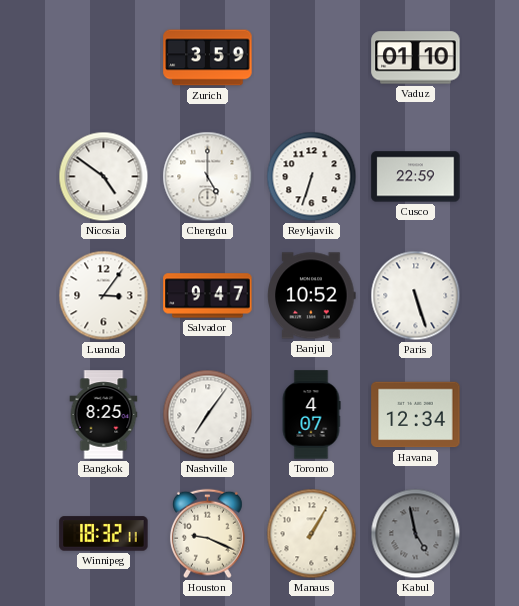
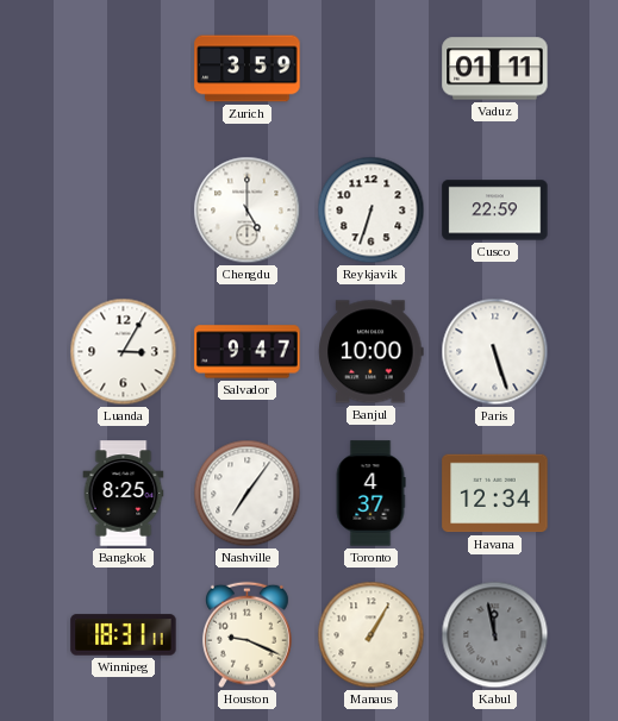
Vaduz: 01:10 -> 01:11
Nicosia: 4:51 -> none
Luanda: 3:06 -> 3:05
Banjul: 10:52 -> 10:00
Toronto: 4:07 -> 4:37
Winnipeg: 18:32 -> 18:31
Kabul: 4:58 -> 11:58
